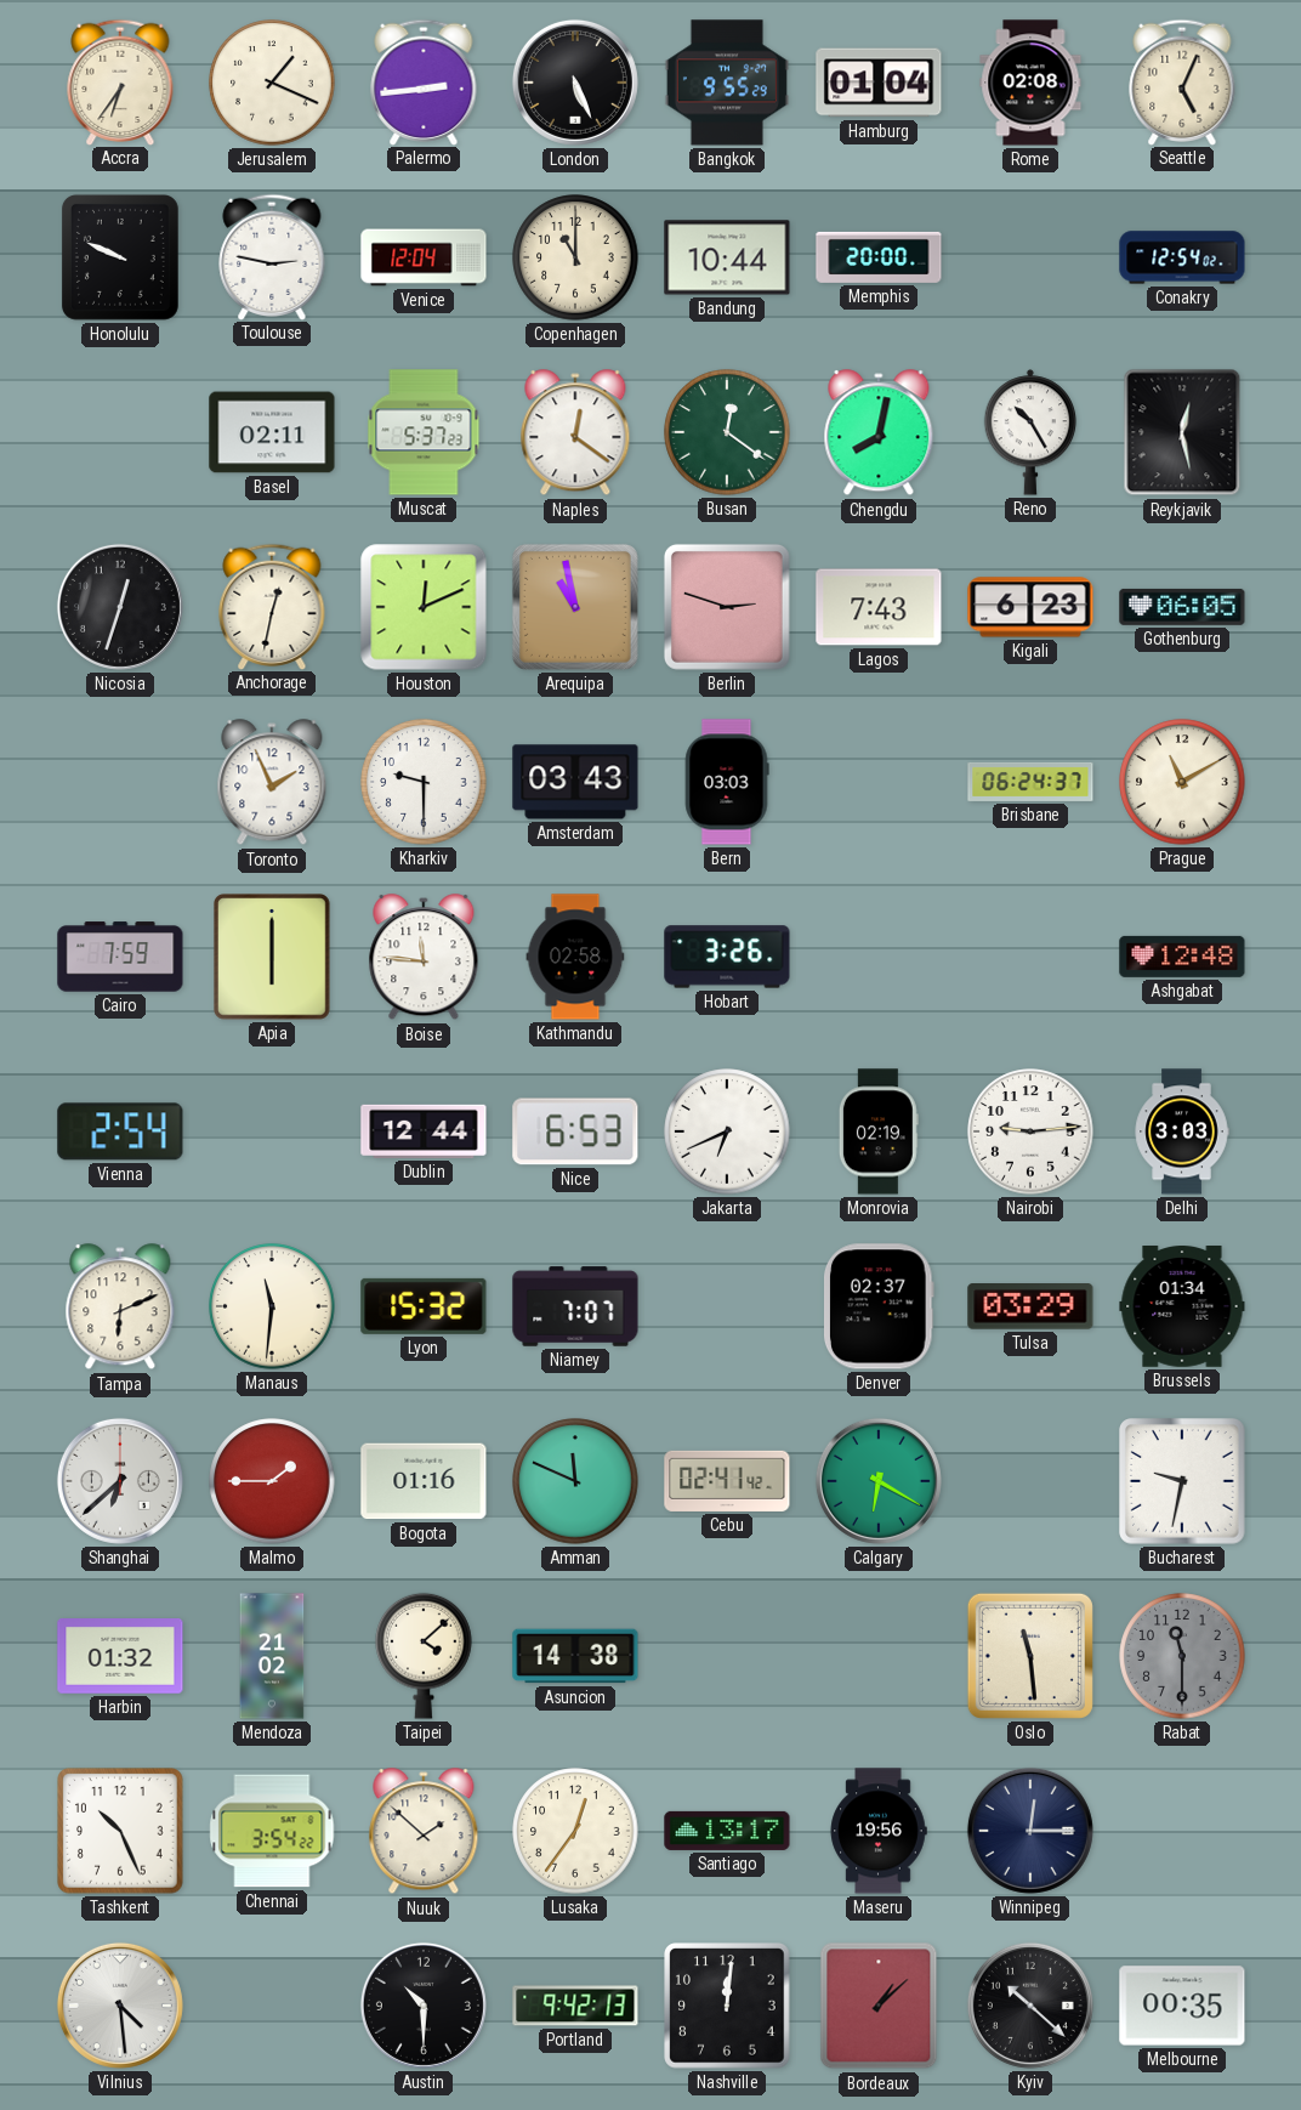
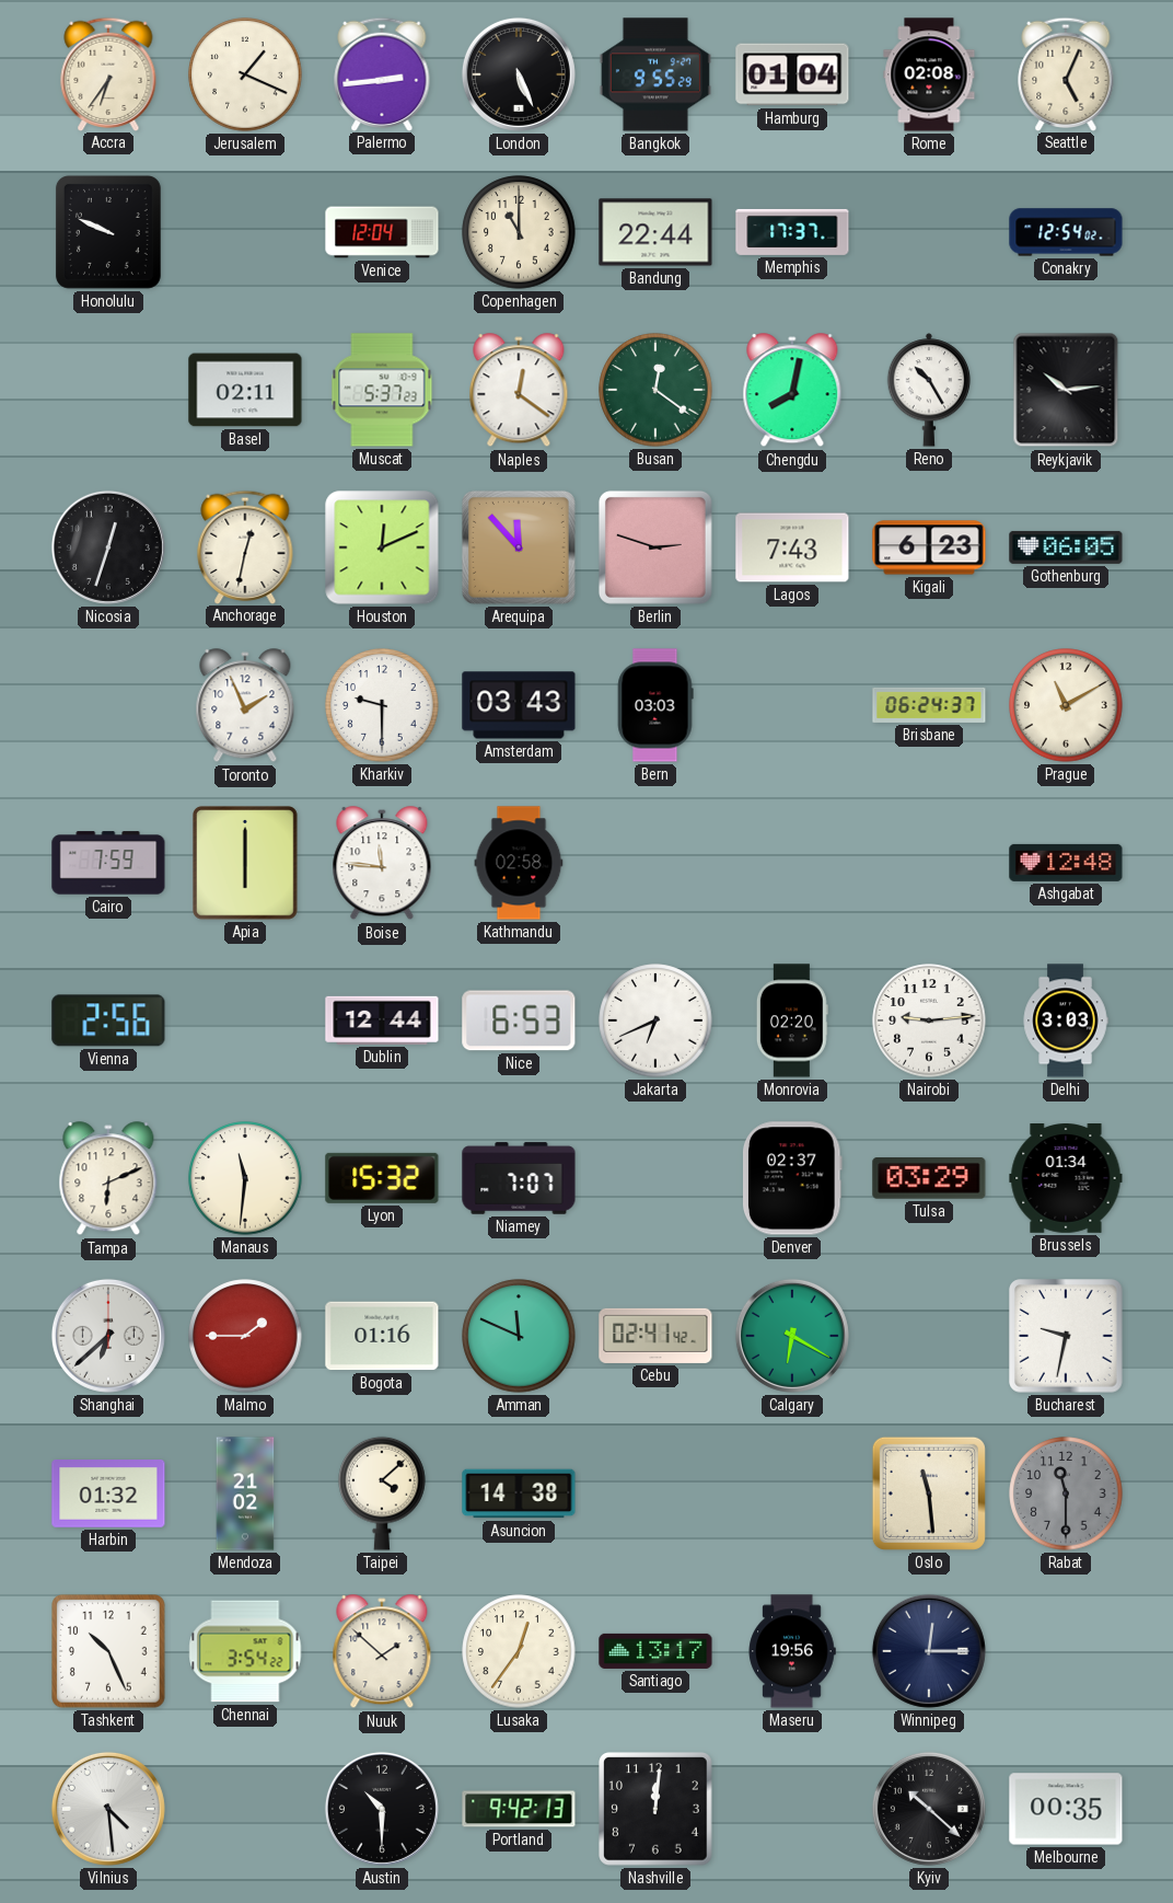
Toulouse: 2:47 -> none
Bandung: 10:44 -> 22:44
Memphis: 20:00 -> 17:37
Reykjavik: 12:28 -> 10:14
Arequipa: 10:58 -> 11:53
Hobart: 3:26 -> none
Vienna: 2:54 -> 2:56
Monrovia: 02:19 -> 02:20
Bordeaux: 1:08 -> none
